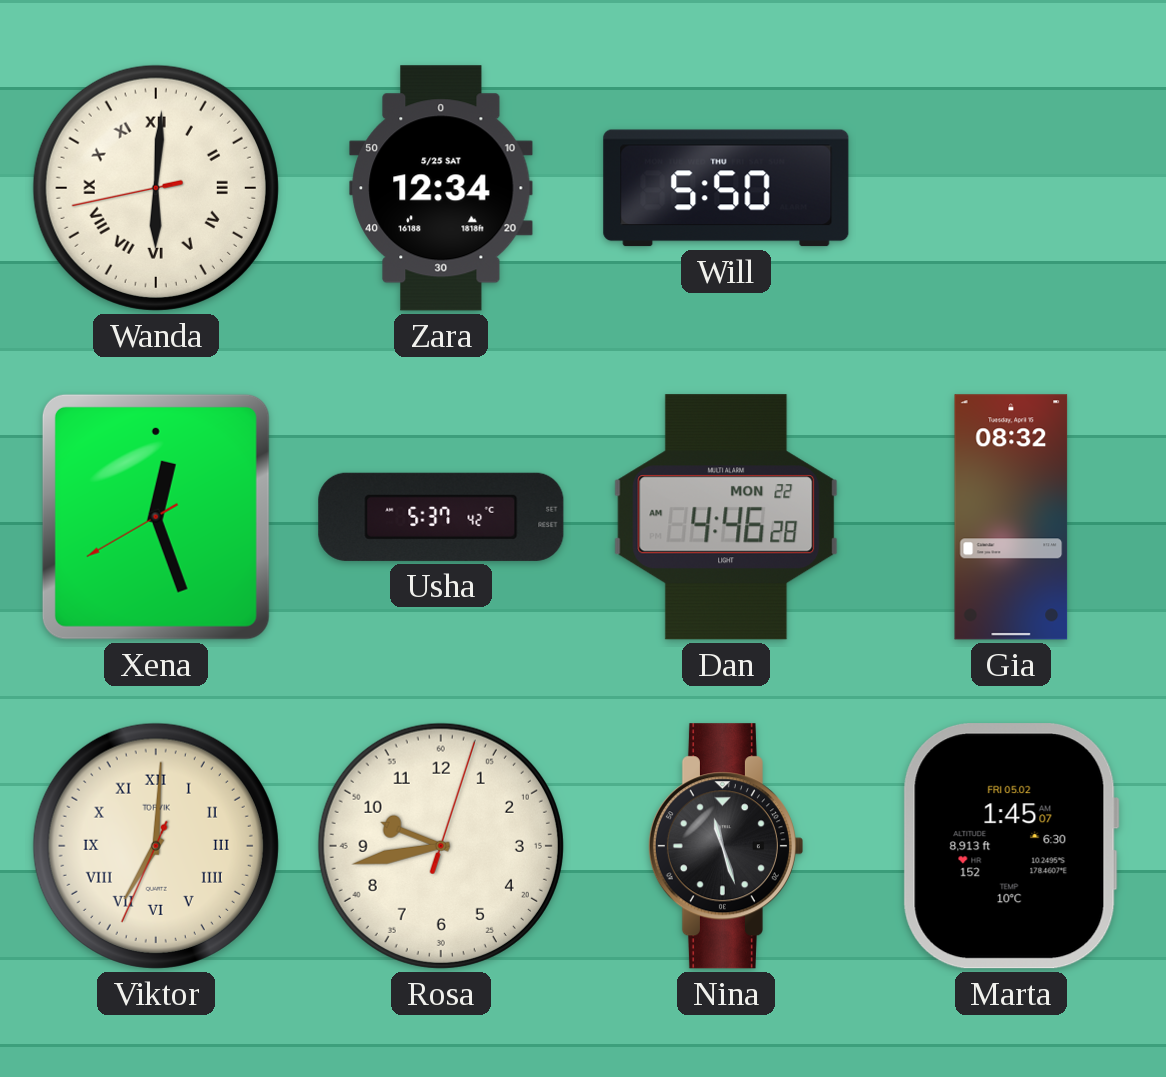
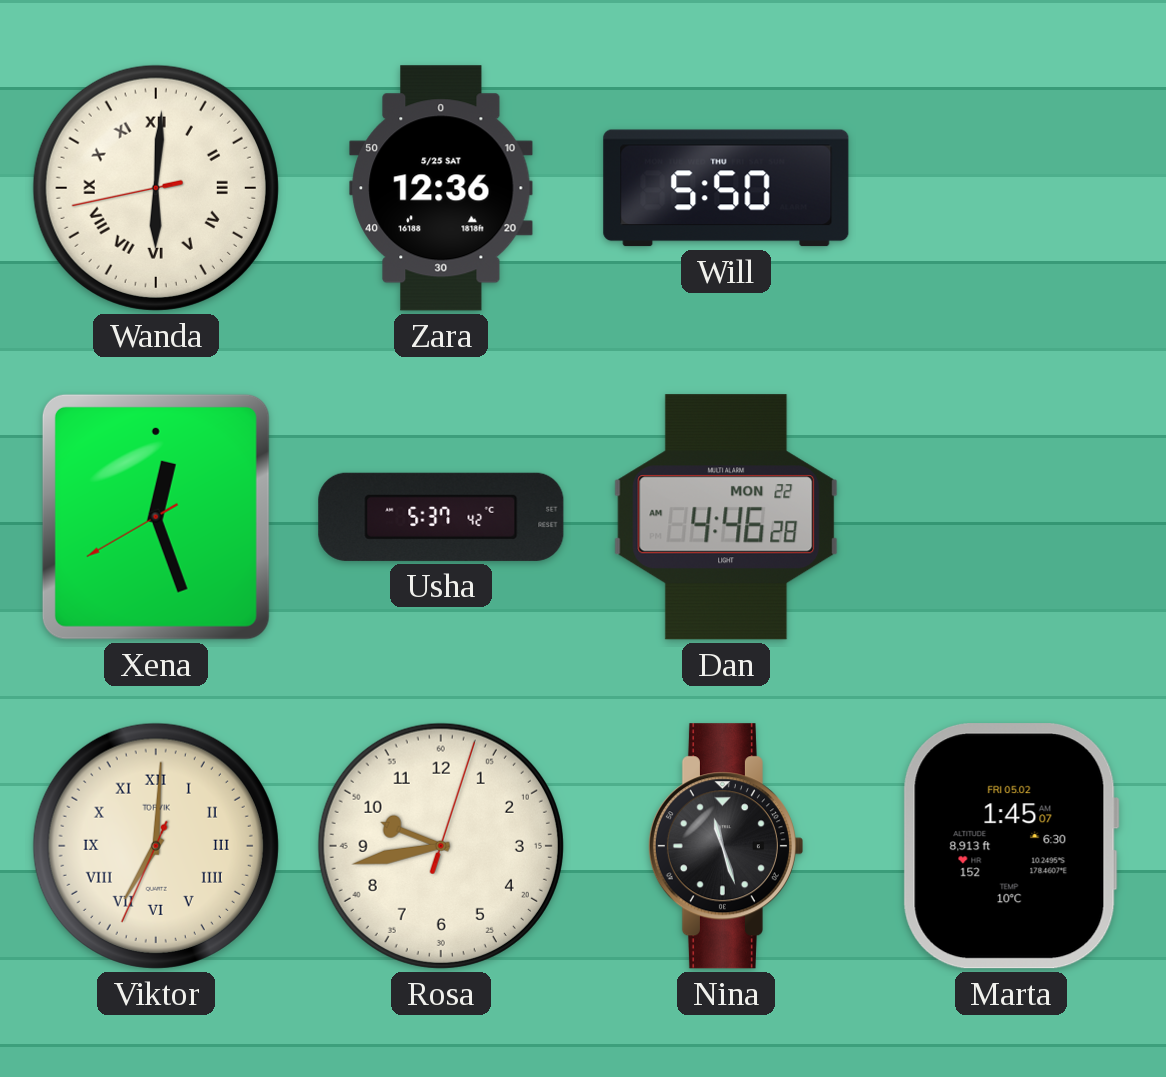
Zara: 12:34 -> 12:36
Gia: 08:32 -> none
